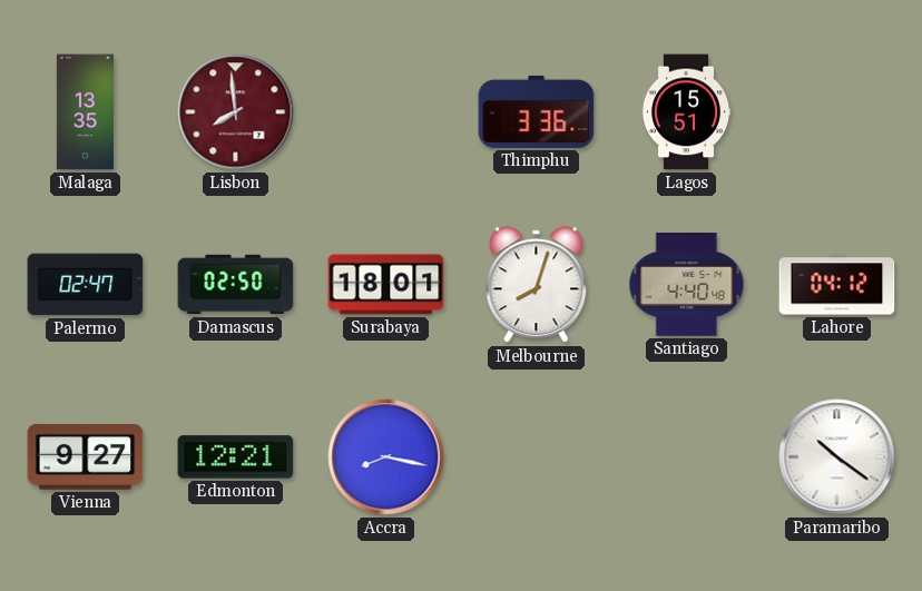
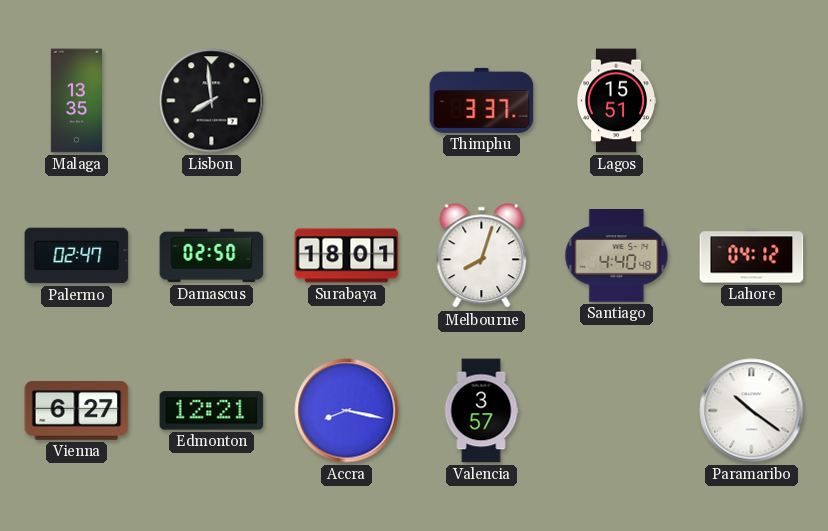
Lisbon dial: burgundy -> black
Thimphu: 3:36 -> 3:37
Vienna: 9:27 -> 6:27
Valencia: none -> 3:57
